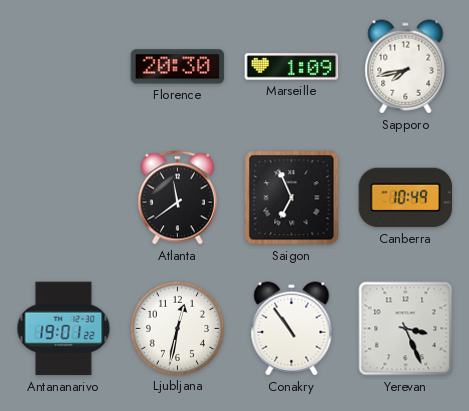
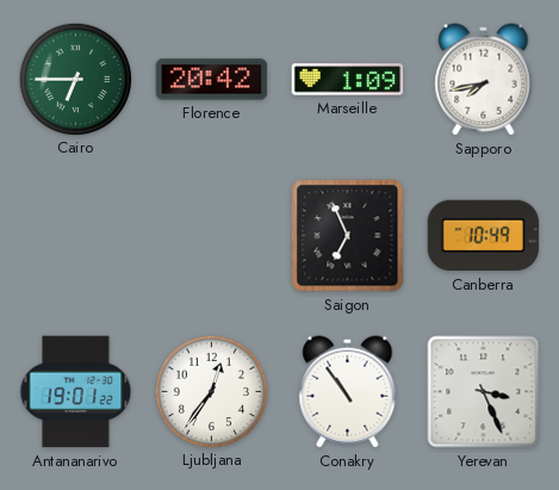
Cairo: none -> 6:45
Florence: 20:30 -> 20:42
Atlanta: 11:39 -> none
Ljubljana: 12:32 -> 12:36
